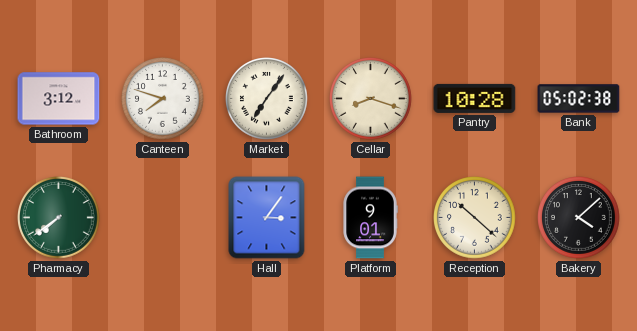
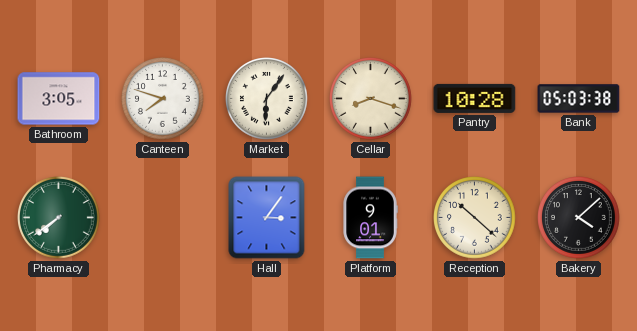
Bathroom: 3:12 -> 3:05
Market: 7:06 -> 6:06
Bank: 05:02 -> 05:03
